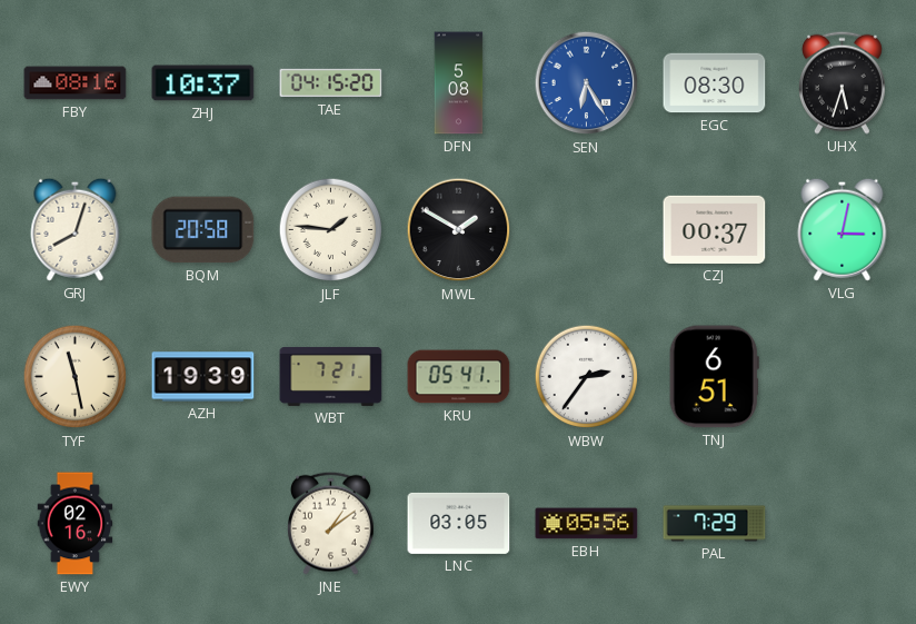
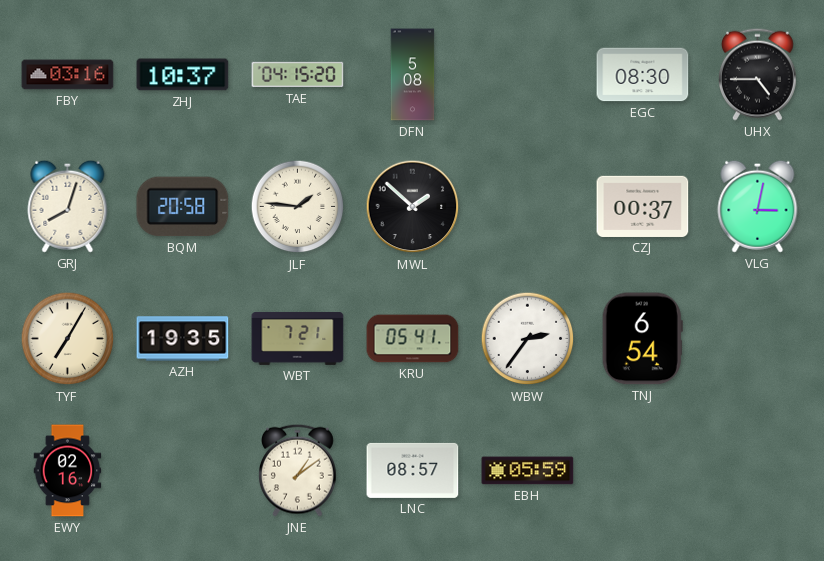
FBY: 08:16 -> 03:16
SEN: 6:25 -> none
UHX: 5:33 -> 4:45
MWL: 1:50 -> 1:52
TYF: 11:28 -> 7:05
AZH: 19:39 -> 19:35
TNJ: 6:51 -> 6:54
LNC: 03:05 -> 08:57
EBH: 05:56 -> 05:59
PAL: 7:29 -> none
